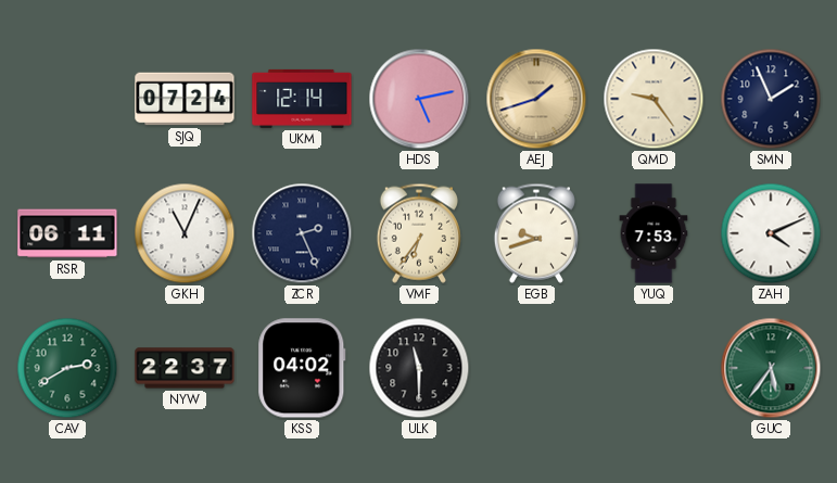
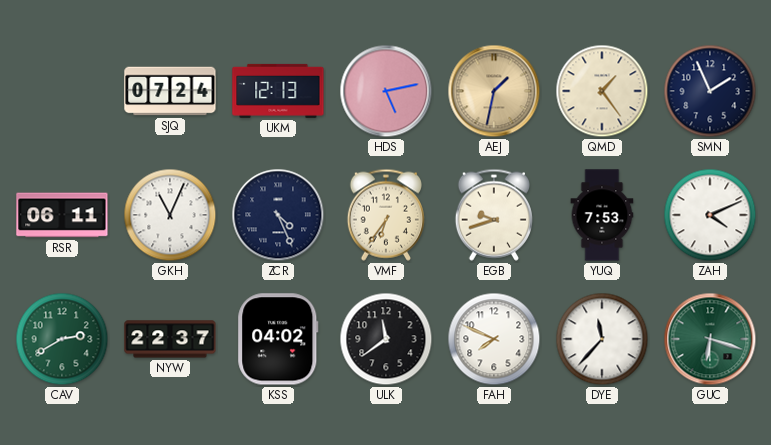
UKM: 12:14 -> 12:13
AEJ: 1:42 -> 1:32
QMD: 9:24 -> 1:24
ZCR: 2:26 -> 4:26
ULK: 11:30 -> 11:39
FAH: none -> 7:49
DYE: none -> 11:37
GUC: 5:36 -> 6:18
